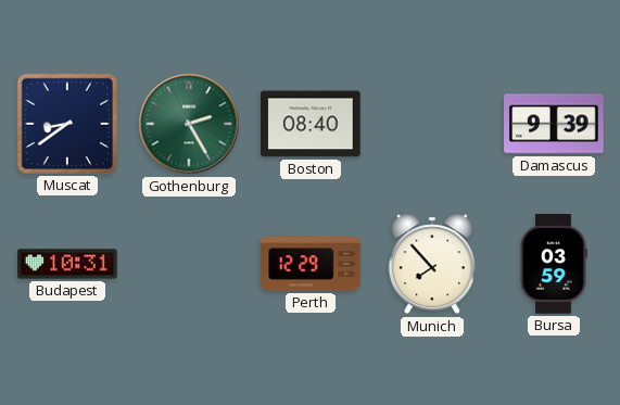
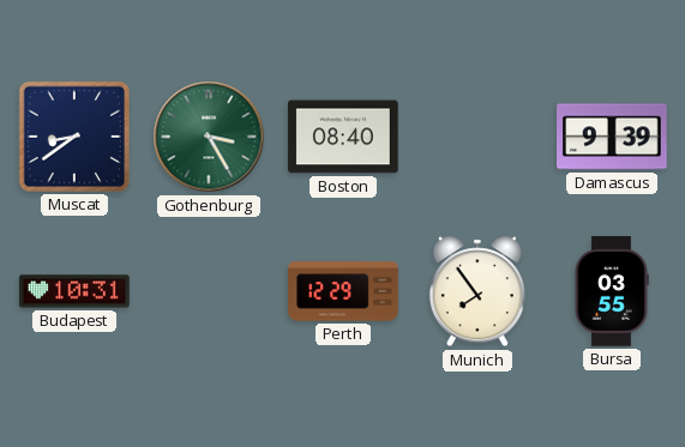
Gothenburg: 2:25 -> 3:25
Munich: 7:53 -> 7:54
Bursa: 03:59 -> 03:55
